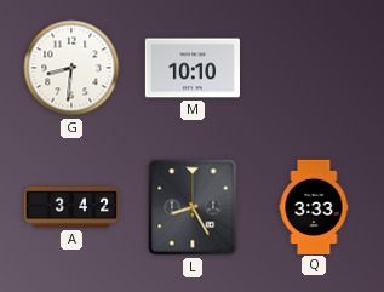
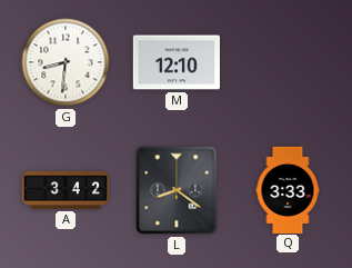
M: 10:10 -> 12:10
L: 8:25 -> 8:21
